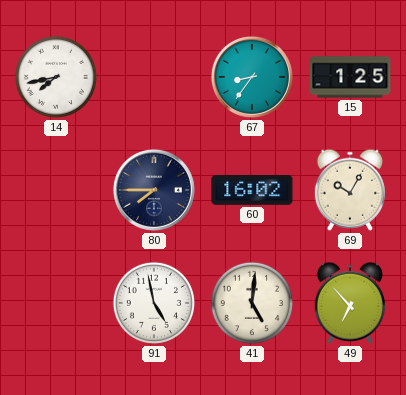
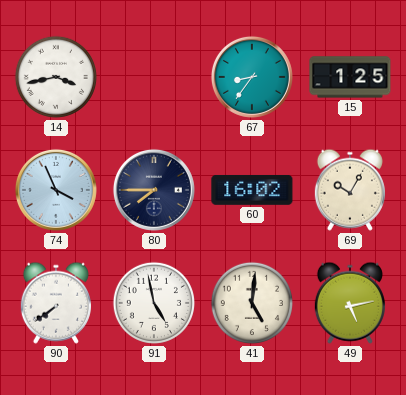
14: 7:43 -> 3:43
74: none -> 3:56
90: none -> 7:39
49: 6:53 -> 5:13
